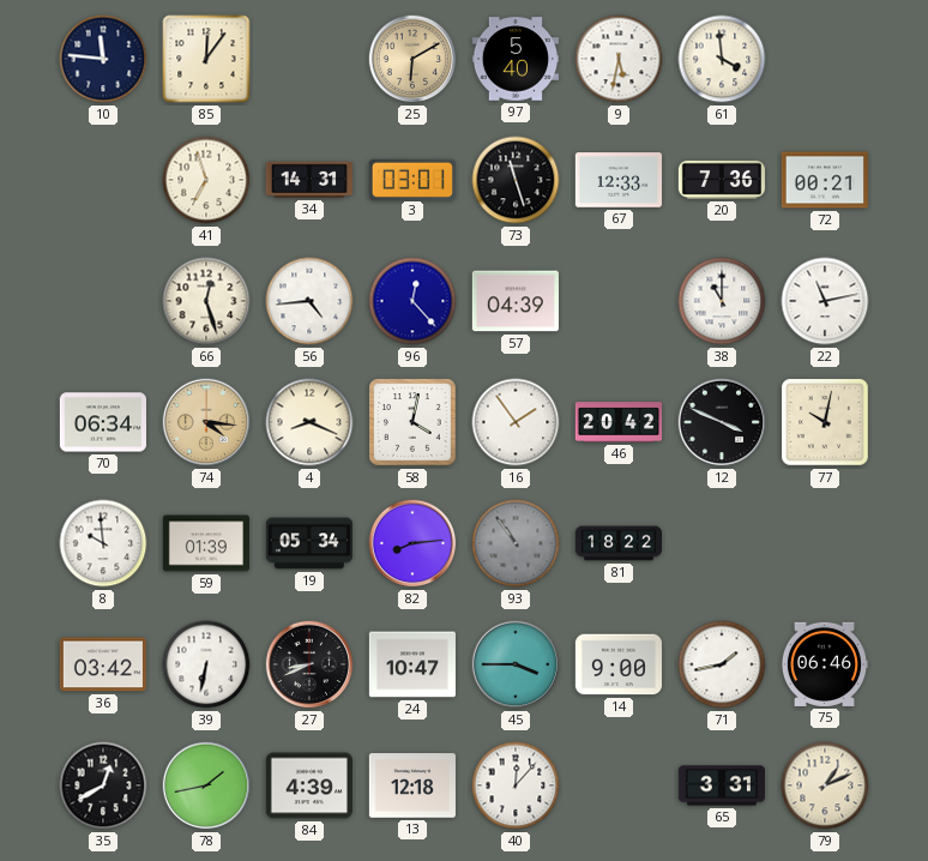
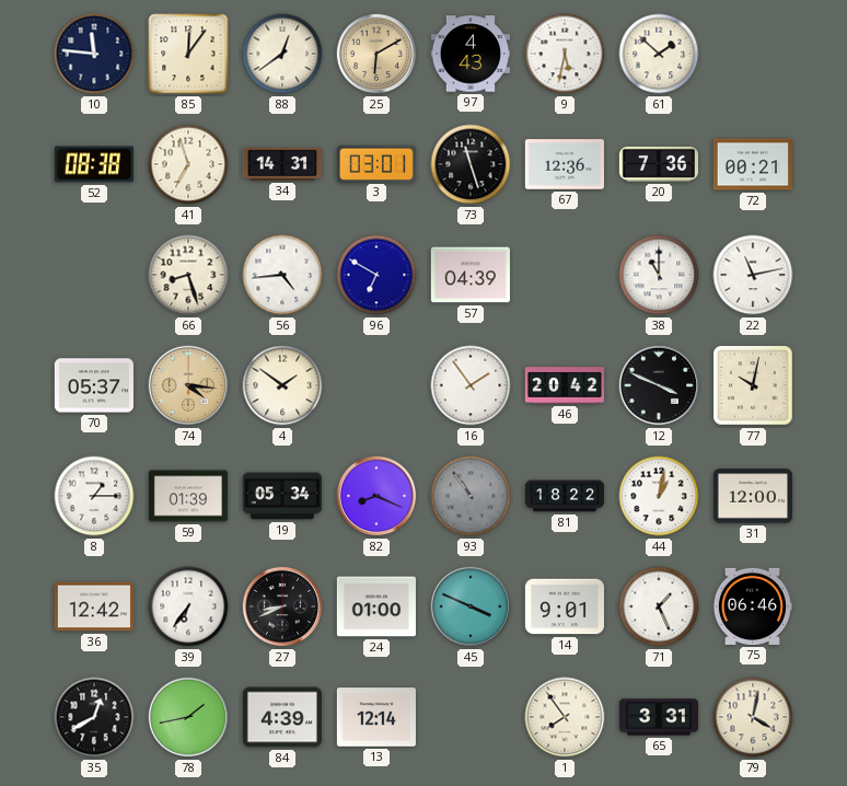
88: none -> 12:39
97: 5:40 -> 4:43
61: 3:59 -> 1:52
52: none -> 08:38
67: 12:33 -> 12:36
66: 12:27 -> 8:27
96: 12:23 -> 6:50
70: 06:34 -> 05:37
4: 8:19 -> 1:51
58: 4:02 -> none
8: 9:59 -> 1:15
82: 8:14 -> 8:19
44: none -> 1:02
31: none -> 12:00
36: 03:42 -> 12:42
39: 6:32 -> 6:36
24: 10:47 -> 01:00
45: 3:45 -> 3:49
14: 9:00 -> 9:01
71: 1:43 -> 1:26
13: 12:18 -> 12:14
40: 12:07 -> none
1: none -> 7:54
79: 1:11 -> 4:02
